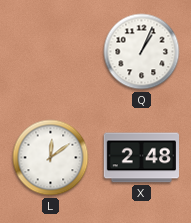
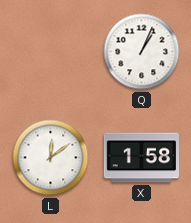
X: 2:48 -> 1:58
